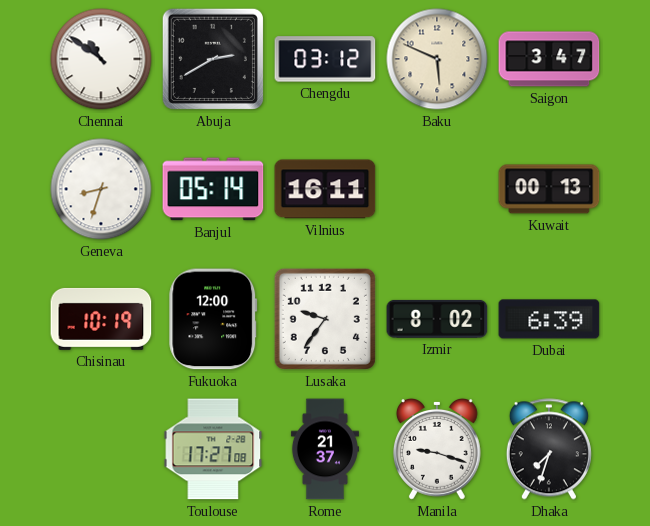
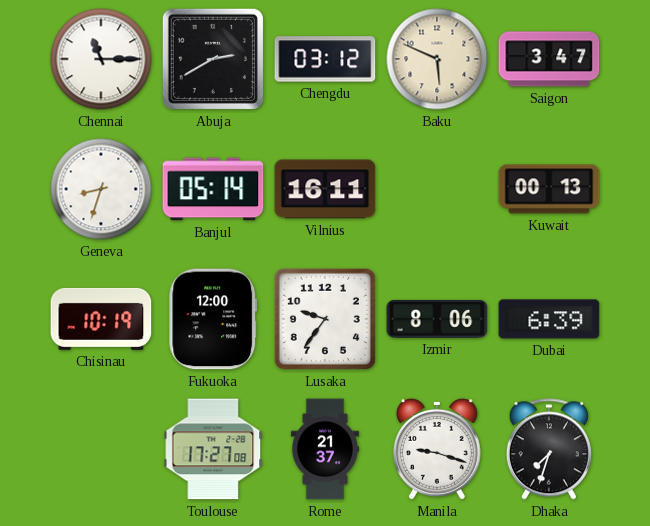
Chennai: 10:51 -> 11:15
Izmir: 8:02 -> 8:06
